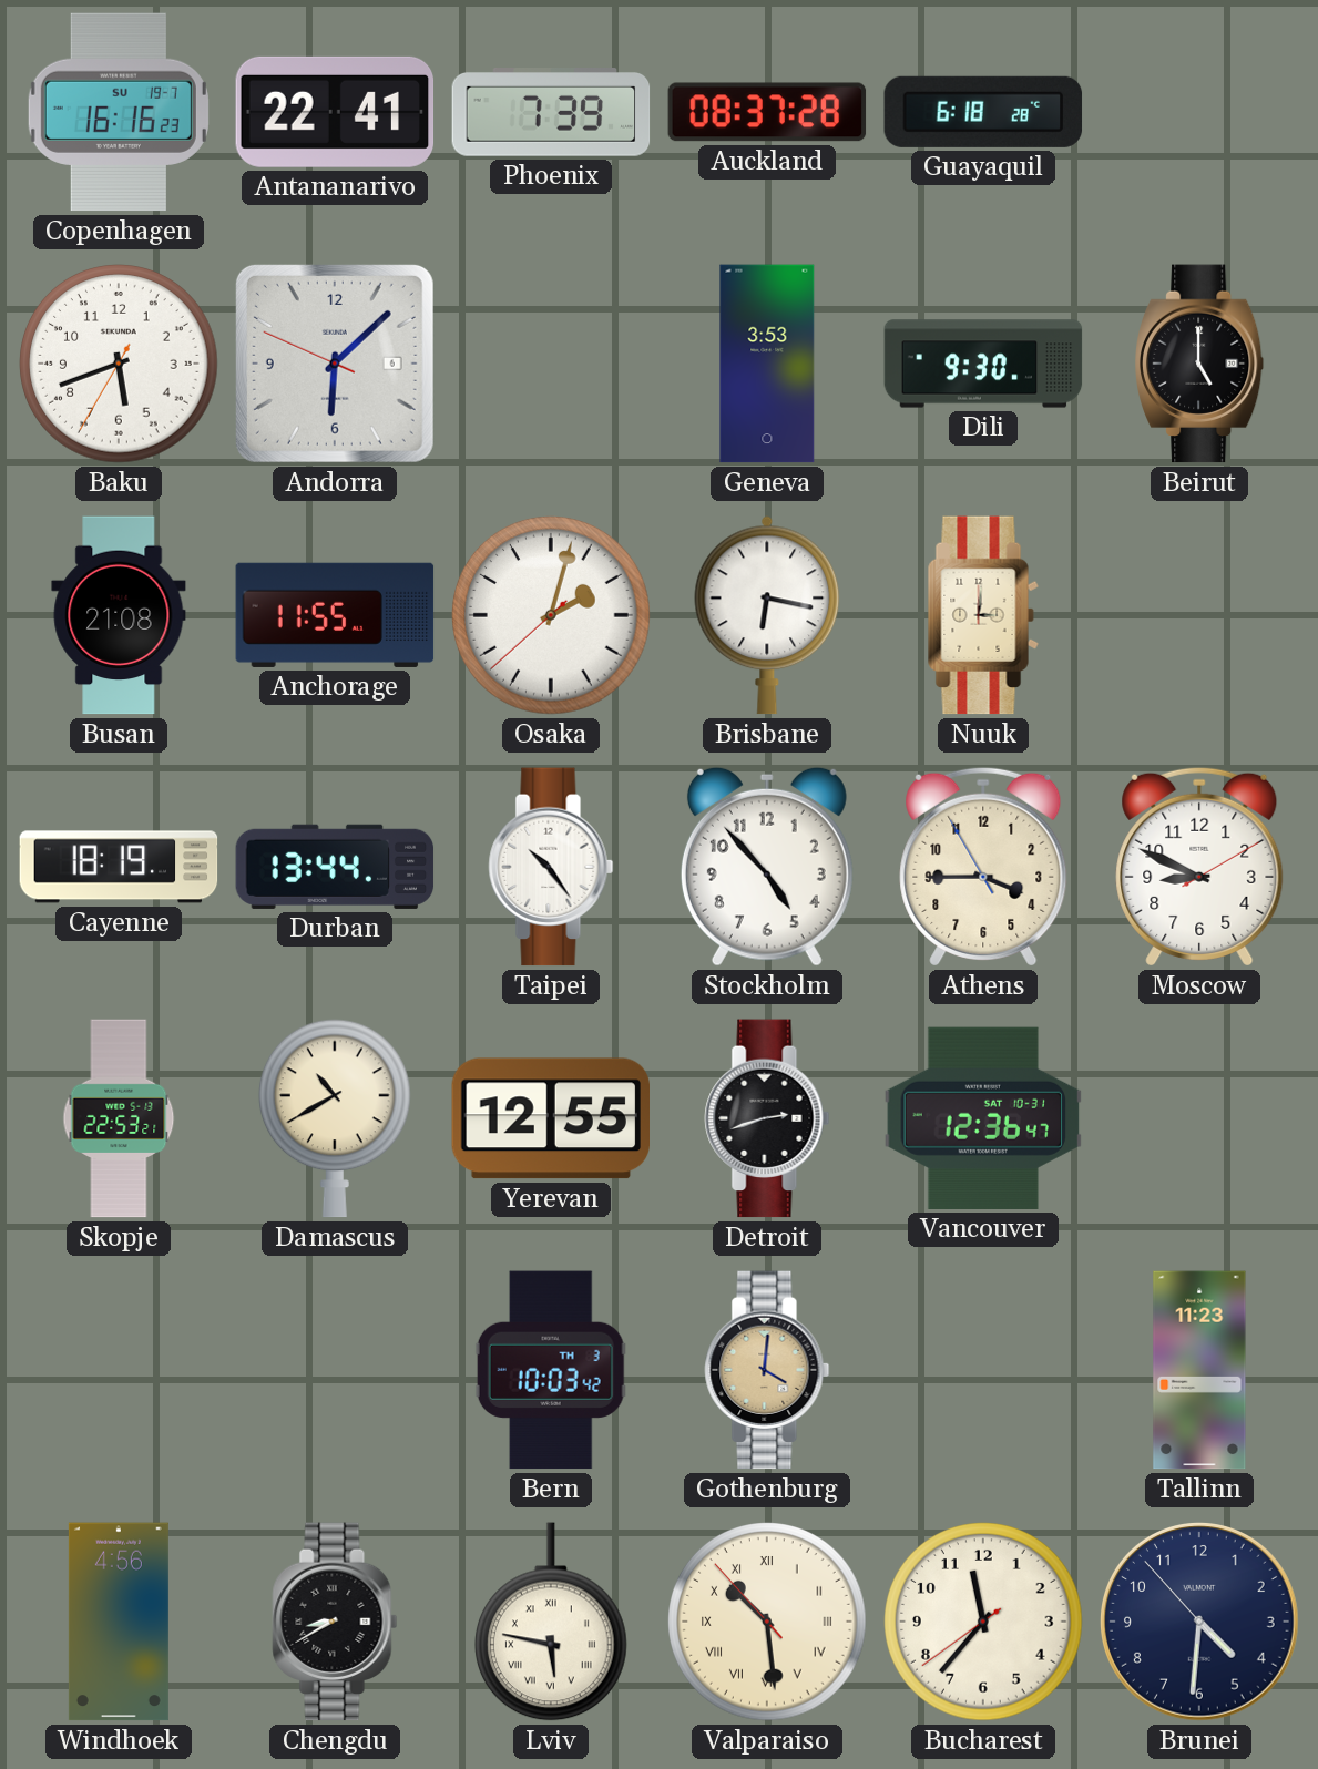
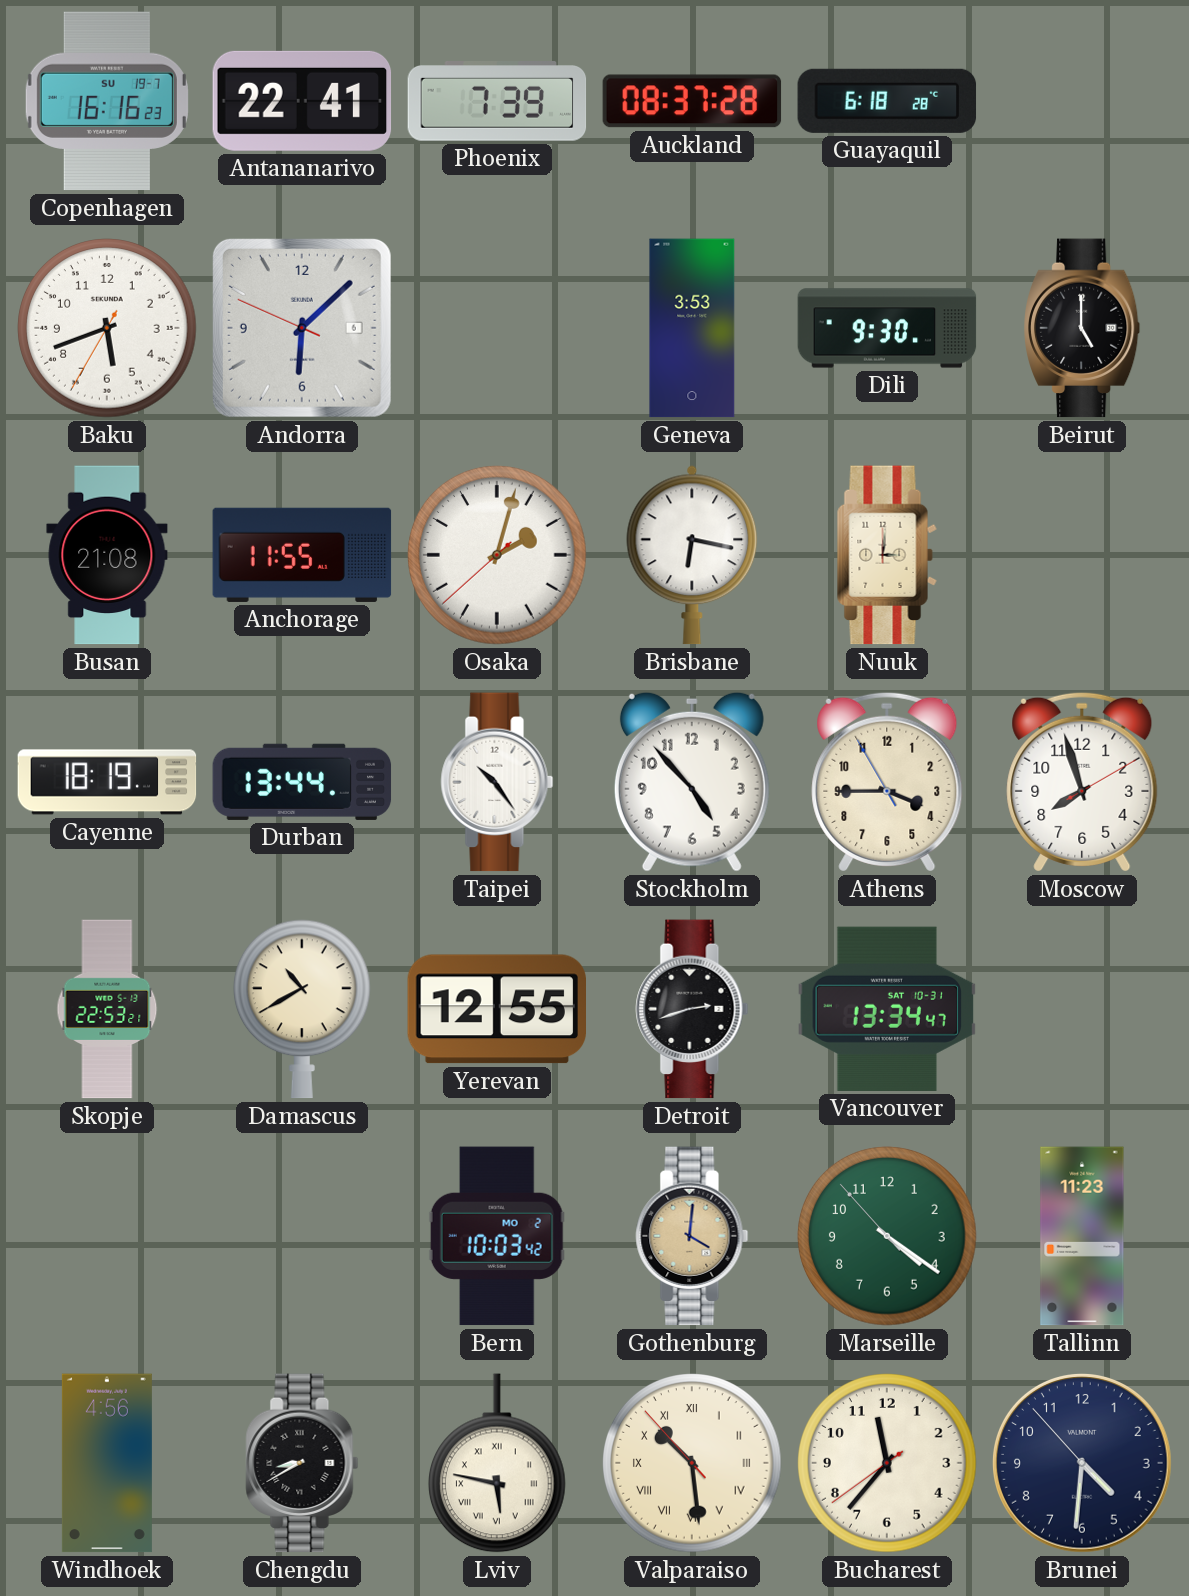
Moscow: 8:49 -> 7:57
Vancouver: 12:36 -> 13:34
Bern date: TH 3 -> MO 2
Marseille: none -> 4:20
